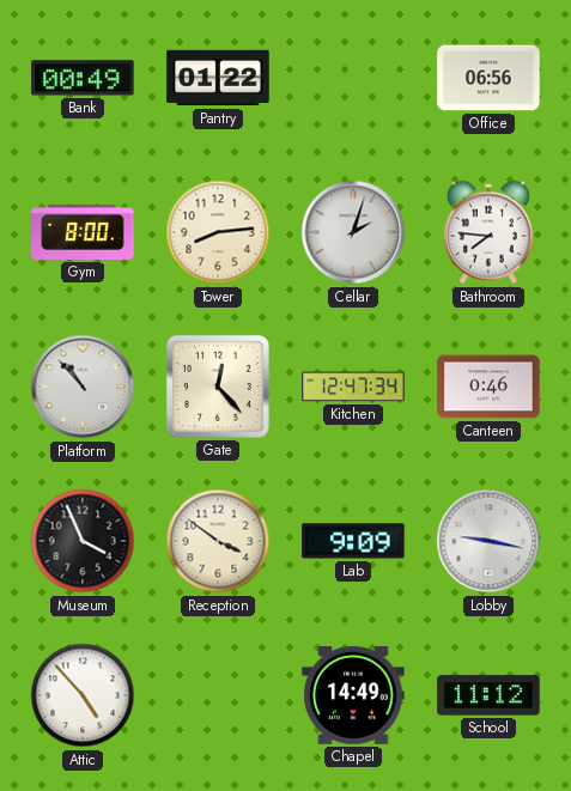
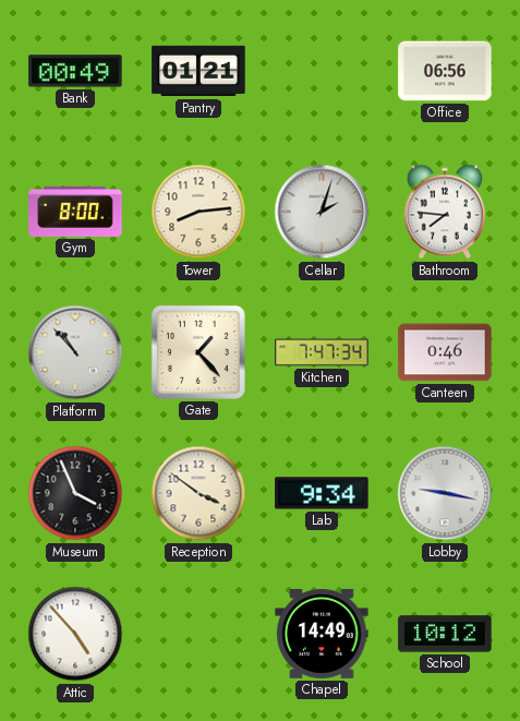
Pantry: 01:22 -> 01:21
Gate: 12:23 -> 1:23
Kitchen: 12:47 -> 7:47
Lab: 9:09 -> 9:34
School: 11:12 -> 10:12
